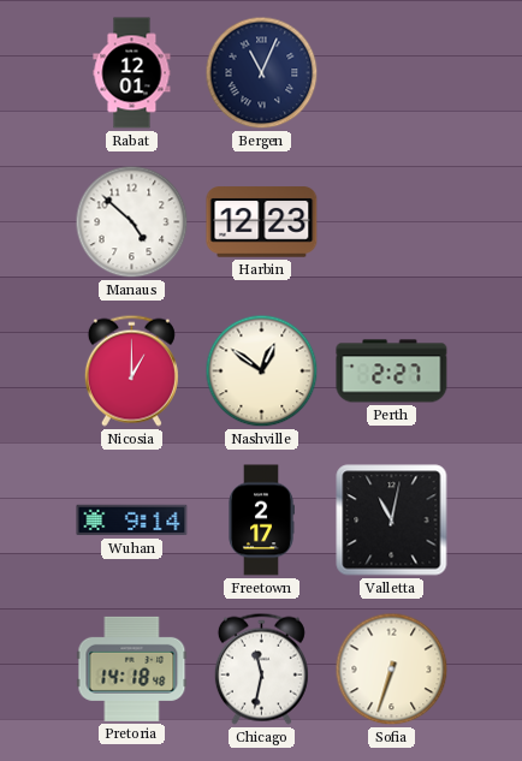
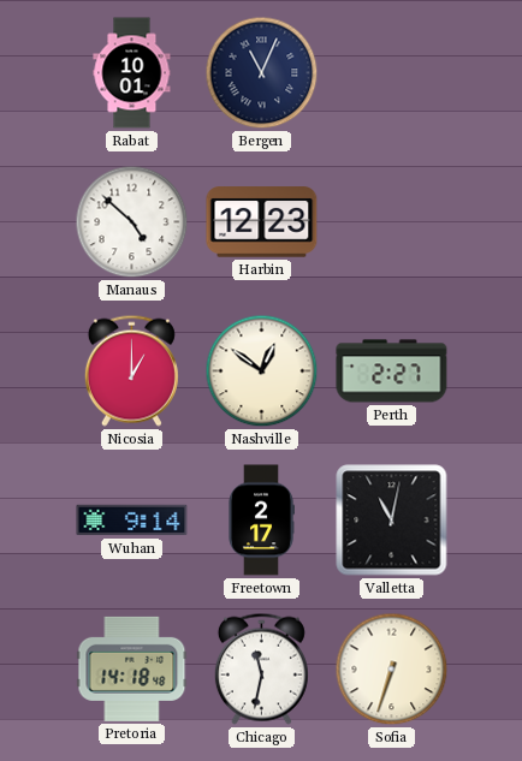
Rabat: 12:01 -> 10:01
